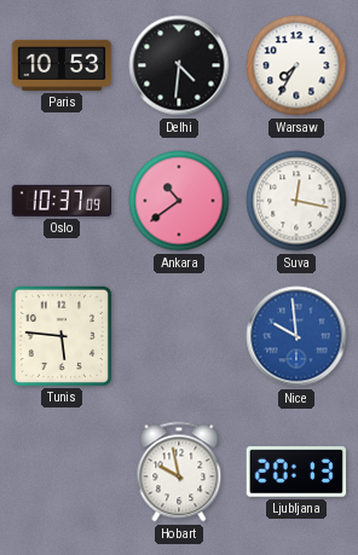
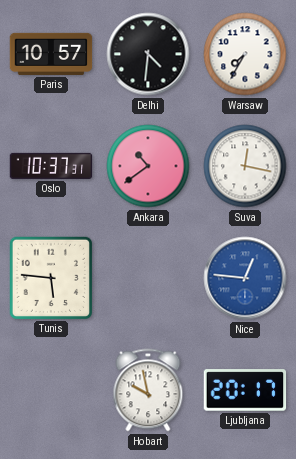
Paris: 10:53 -> 10:57
Oslo: 10:37:09 -> 10:37:31
Nice: 9:59 -> 12:46
Ljubljana: 20:13 -> 20:17
